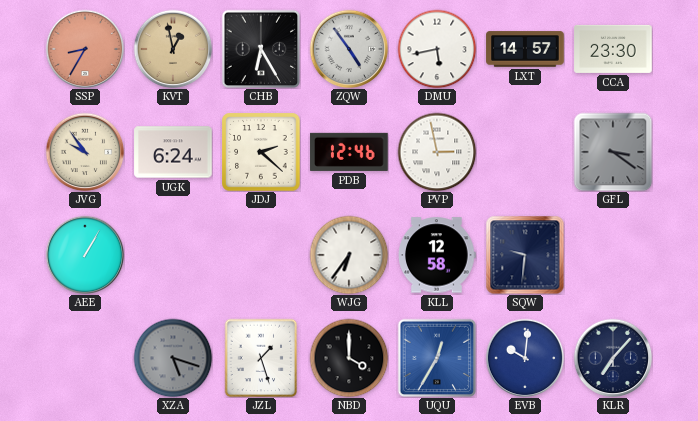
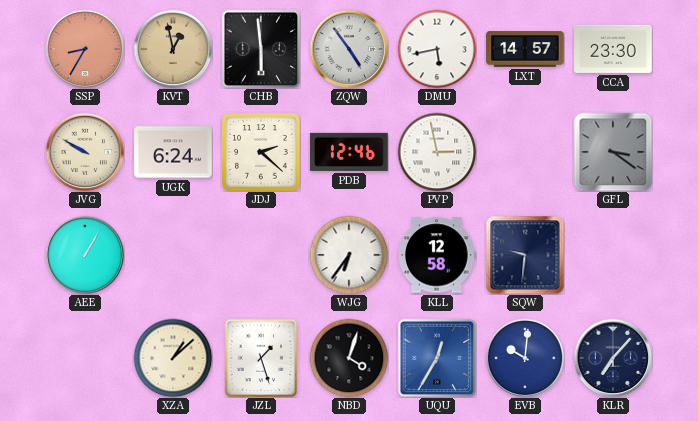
CHB: 6:25 -> 5:59
JVG: 9:54 -> 9:50
XZA: 5:18 -> 1:08
XZA dial: grey -> cream
NBD: 4:00 -> 4:03
